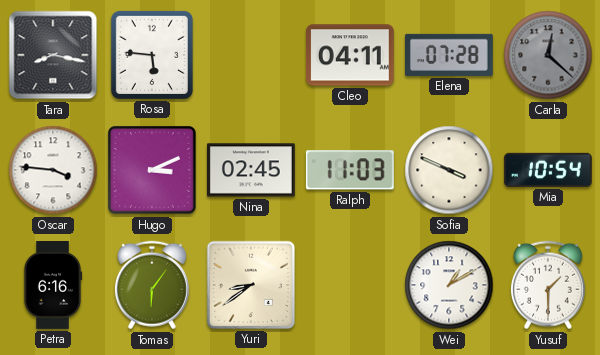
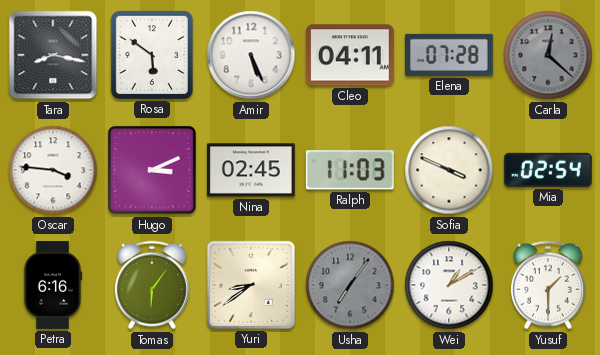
Rosa: 5:46 -> 5:51
Amir: none -> 5:26
Mia: 10:54 -> 02:54
Usha: none -> 7:06
